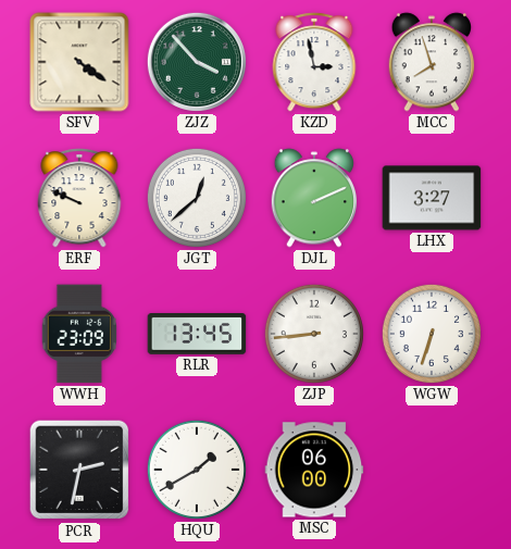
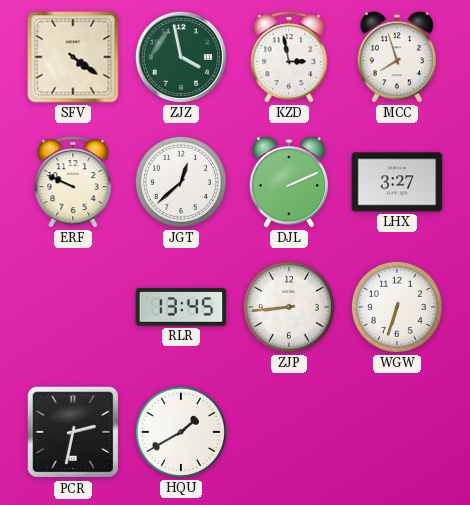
ZJZ: 3:53 -> 3:58
WWH: 23:09 -> none
MSC: 06:00 -> none
